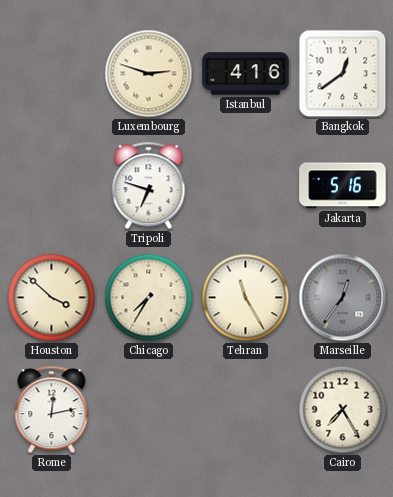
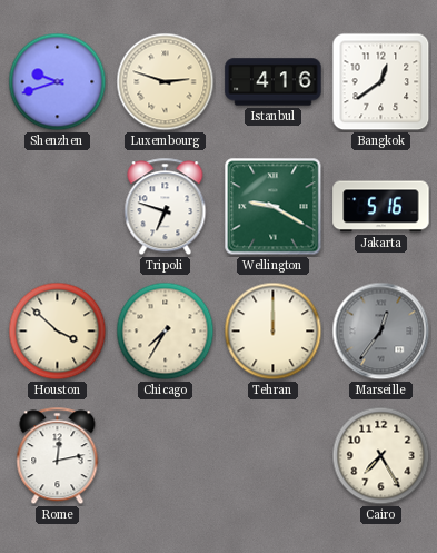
Shenzhen: none -> 9:42
Wellington: none -> 9:20
Tehran: 11:25 -> 12:00
